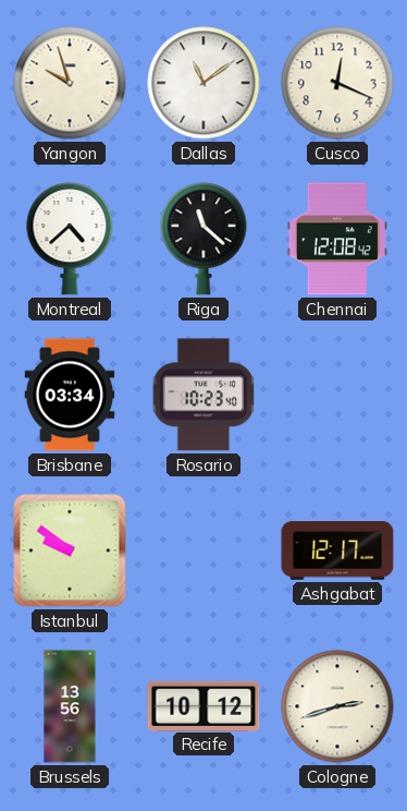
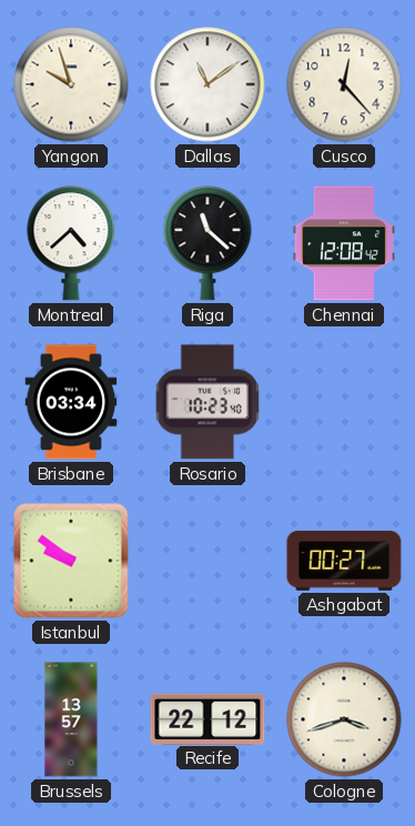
Cusco: 12:19 -> 12:23
Ashgabat: 12:17 -> 00:27
Brussels: 13:56 -> 13:57
Recife: 10:12 -> 22:12
Cologne: 2:42 -> 3:42
